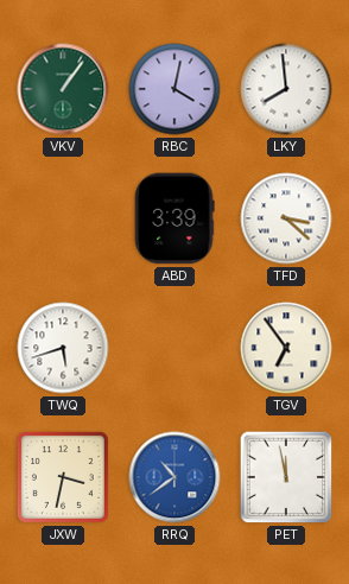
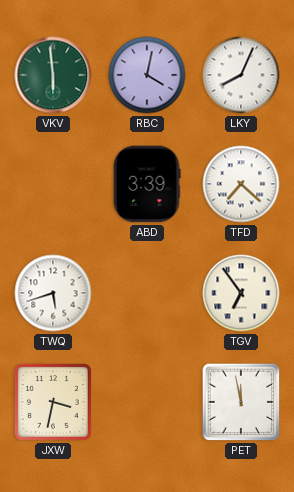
VKV: 1:06 -> 5:59
LKY: 7:59 -> 8:04
TFD: 3:22 -> 7:22
RRQ: 10:39 -> none
